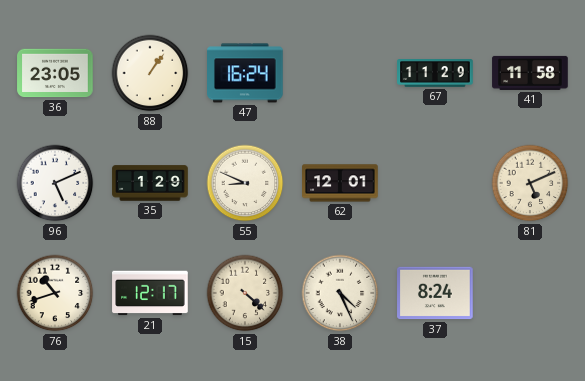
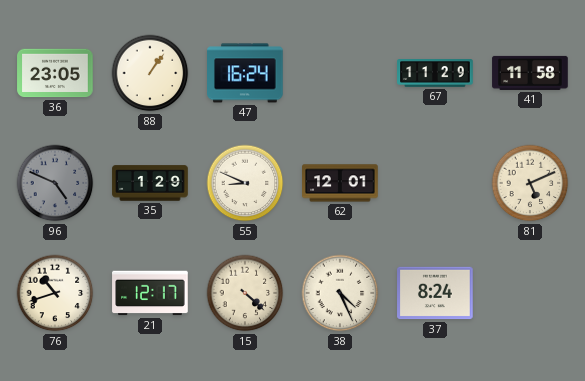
96: 5:11 -> 4:49
96 dial: white -> grey
